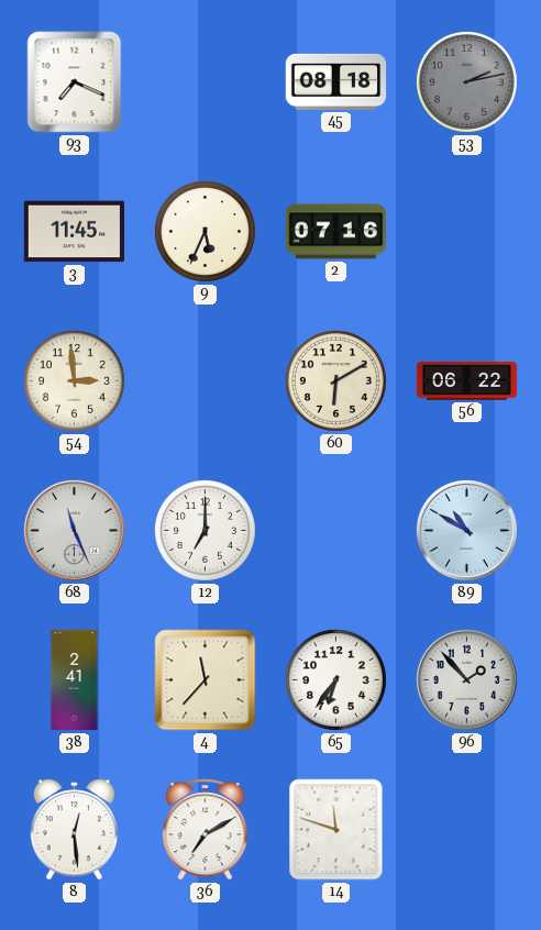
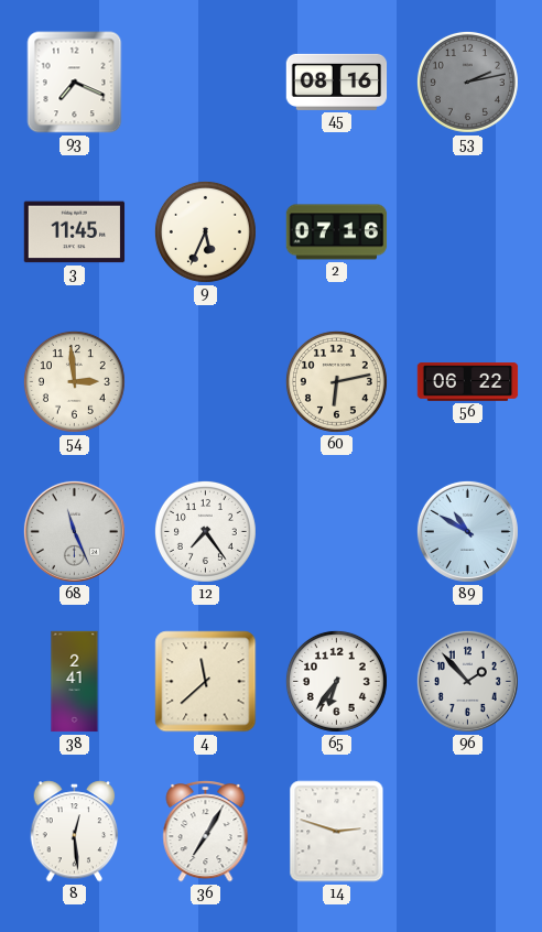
45: 08:18 -> 08:16
60: 6:10 -> 6:13
12: 7:00 -> 7:24
4: 11:37 -> 11:38
36: 7:10 -> 7:05
14: 11:48 -> 2:48
